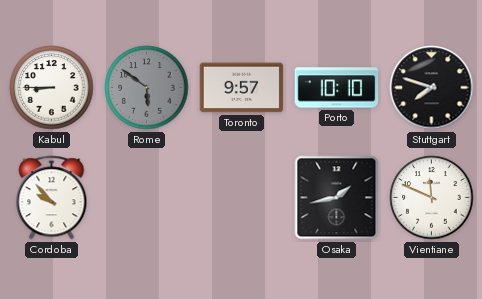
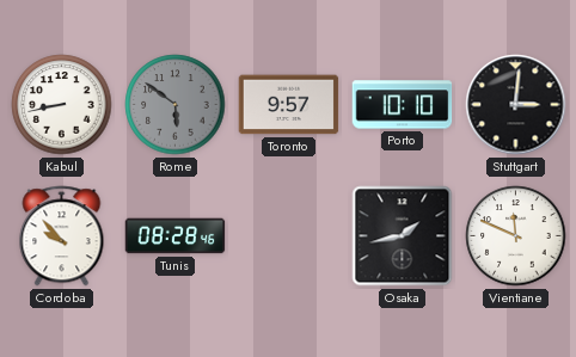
Kabul: 8:45 -> 8:43
Stuttgart: 7:48 -> 3:01
Tunis: none -> 08:28
